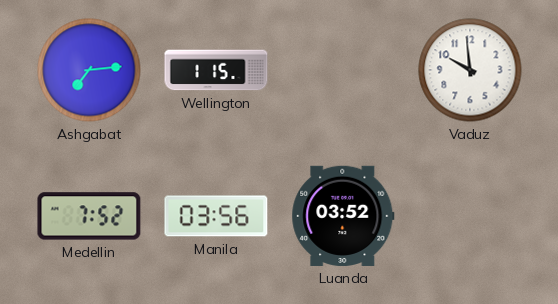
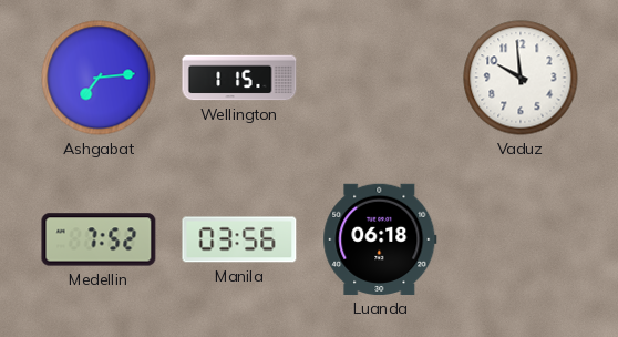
Luanda: 03:52 -> 06:18
